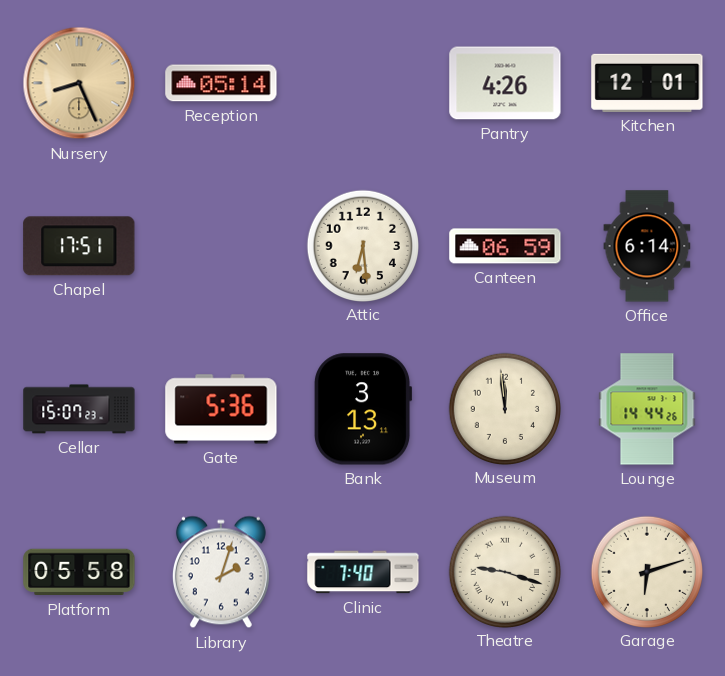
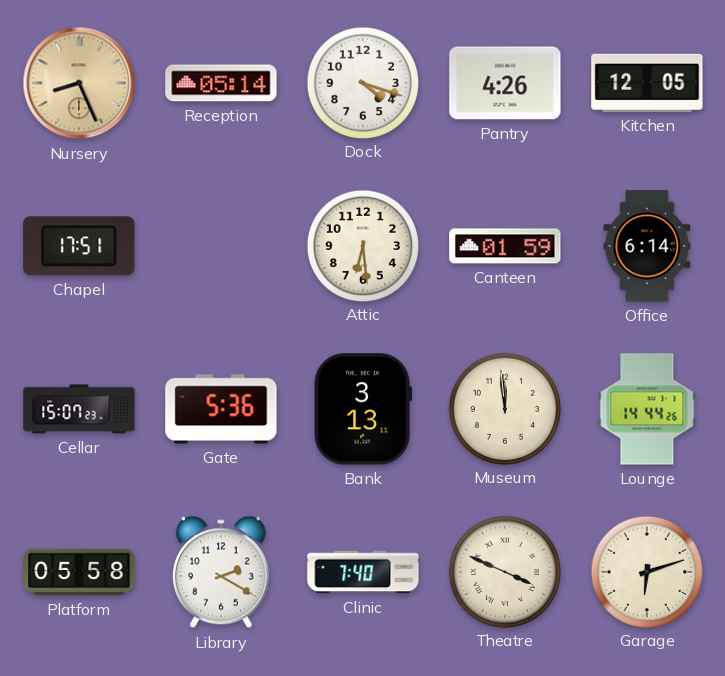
Dock: none -> 4:18
Kitchen: 12:01 -> 12:05
Canteen: 06:59 -> 01:59
Library: 2:03 -> 2:20
Theatre: 9:18 -> 3:49
